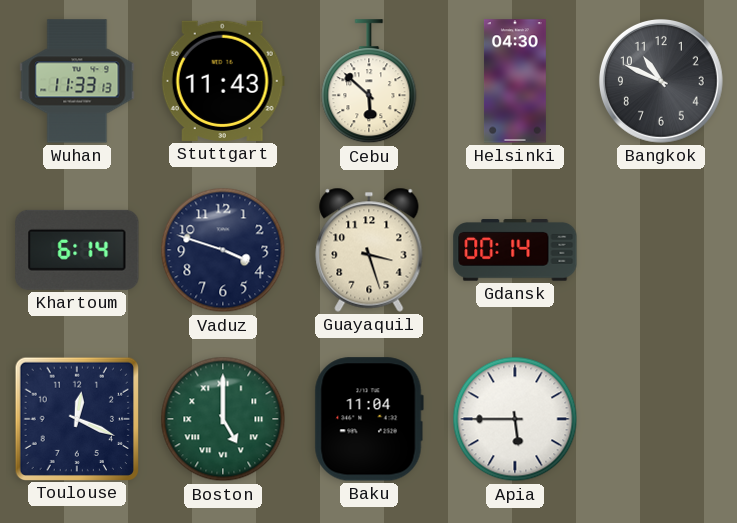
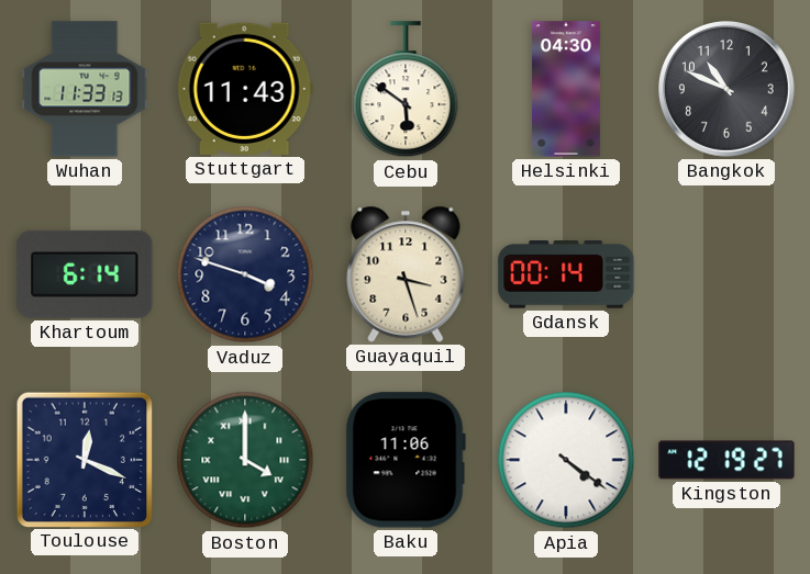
Cebu: 5:52 -> 5:51
Boston: 5:00 -> 4:00
Baku: 11:04 -> 11:06
Apia: 5:45 -> 4:21
Kingston: none -> 12:19
